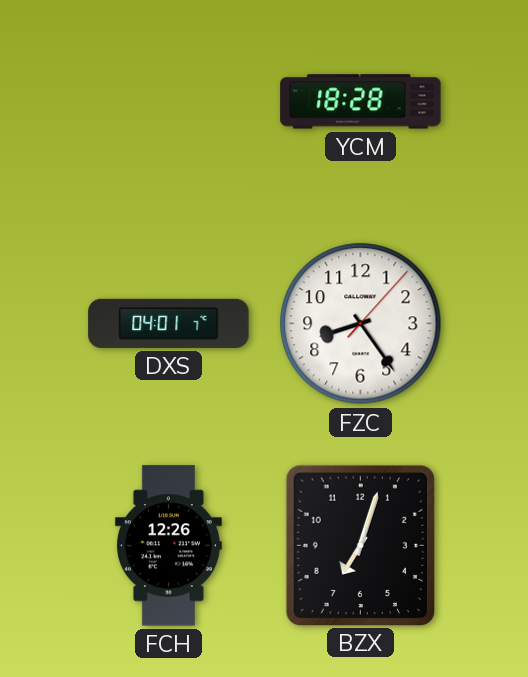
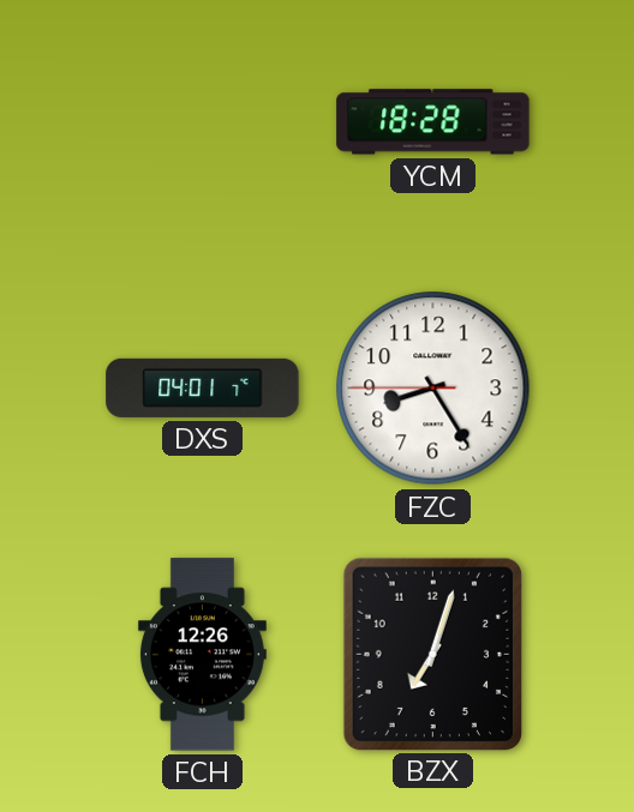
FZC: 8:24:07 -> 8:24:45
